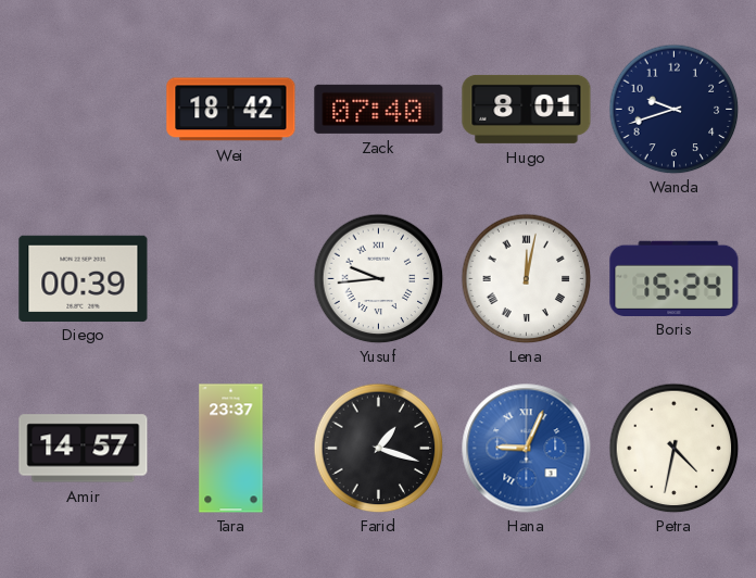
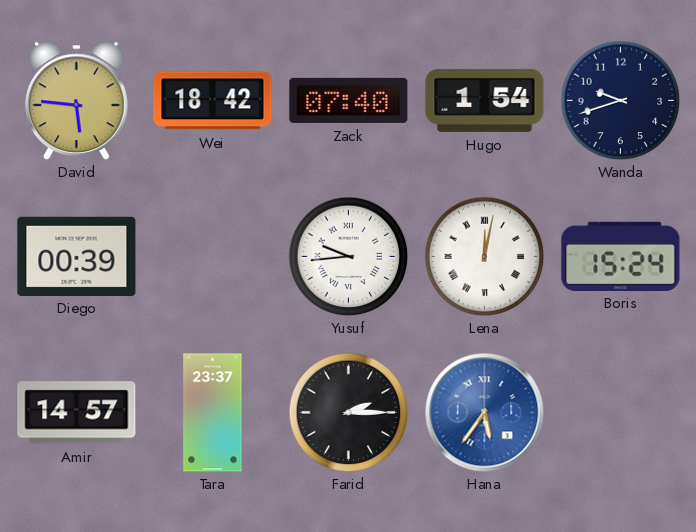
David: none -> 5:46
Hugo: 8:01 -> 1:54
Farid: 1:18 -> 2:15
Hana: 9:04 -> 5:36
Petra: 4:32 -> none
